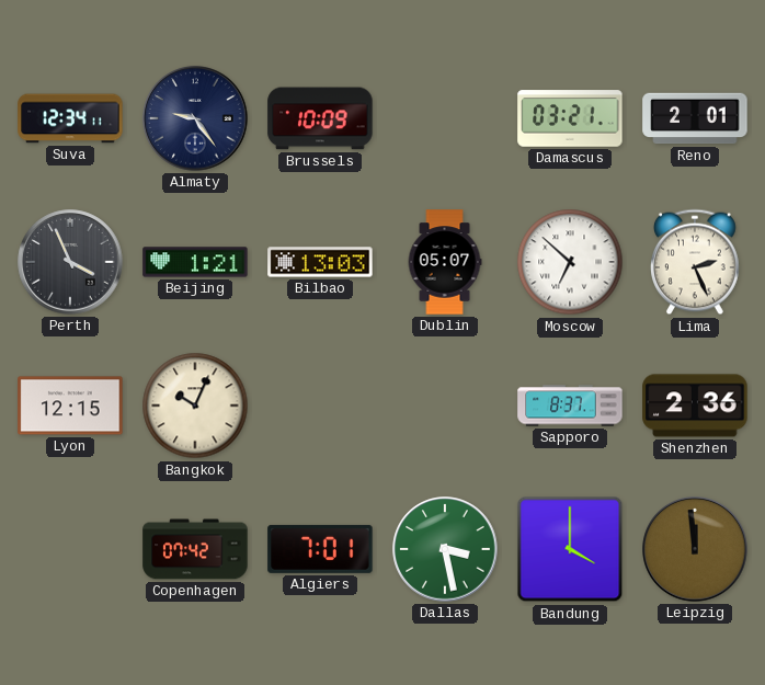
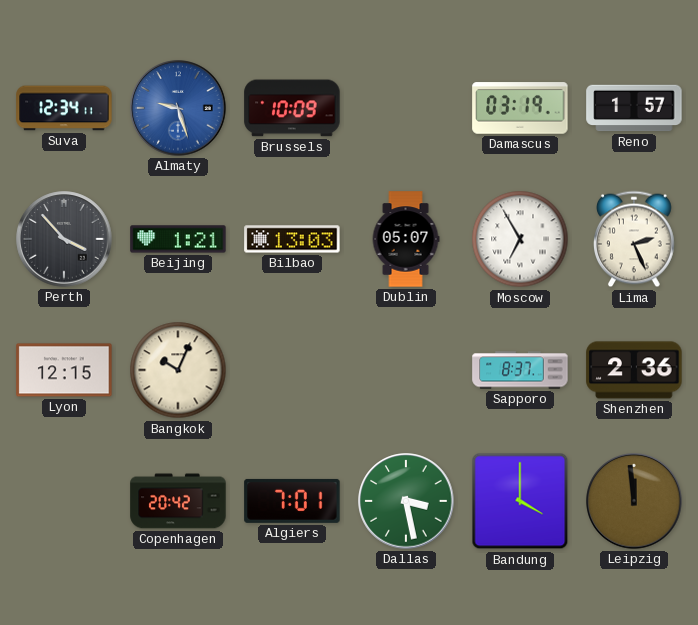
Almaty: 9:24 -> 9:27
Almaty dial: navy -> blue
Damascus: 03:21 -> 03:19
Reno: 2:01 -> 1:57
Perth: 3:56 -> 3:53
Moscow: 6:52 -> 6:55
Copenhagen: 07:42 -> 20:42
